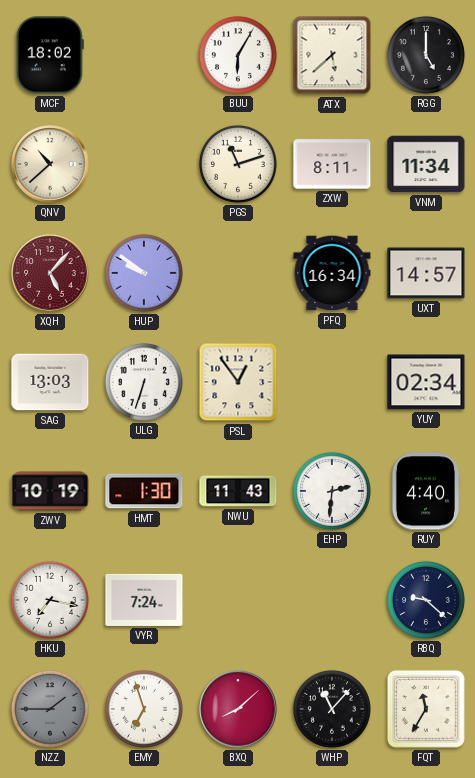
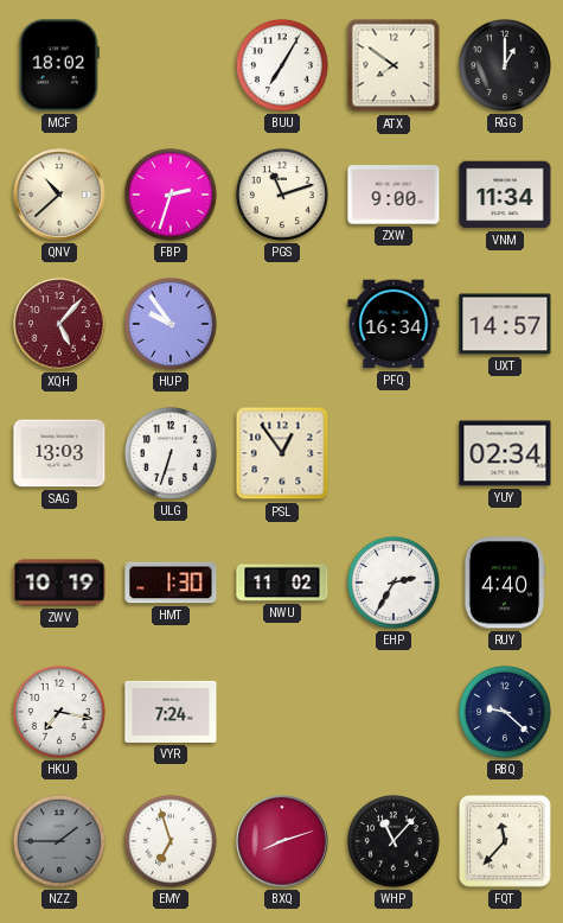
BUU: 6:05 -> 7:05
ATX: 5:38 -> 7:51
RGG: 5:00 -> 1:00
FBP: none -> 2:33
ZXW: 8:11 -> 9:00
HUP: 9:51 -> 9:54
NWU: 11:43 -> 11:02
EHP: 2:31 -> 2:35
BXQ: 8:08 -> 8:12
FQT: 11:35 -> 11:37
